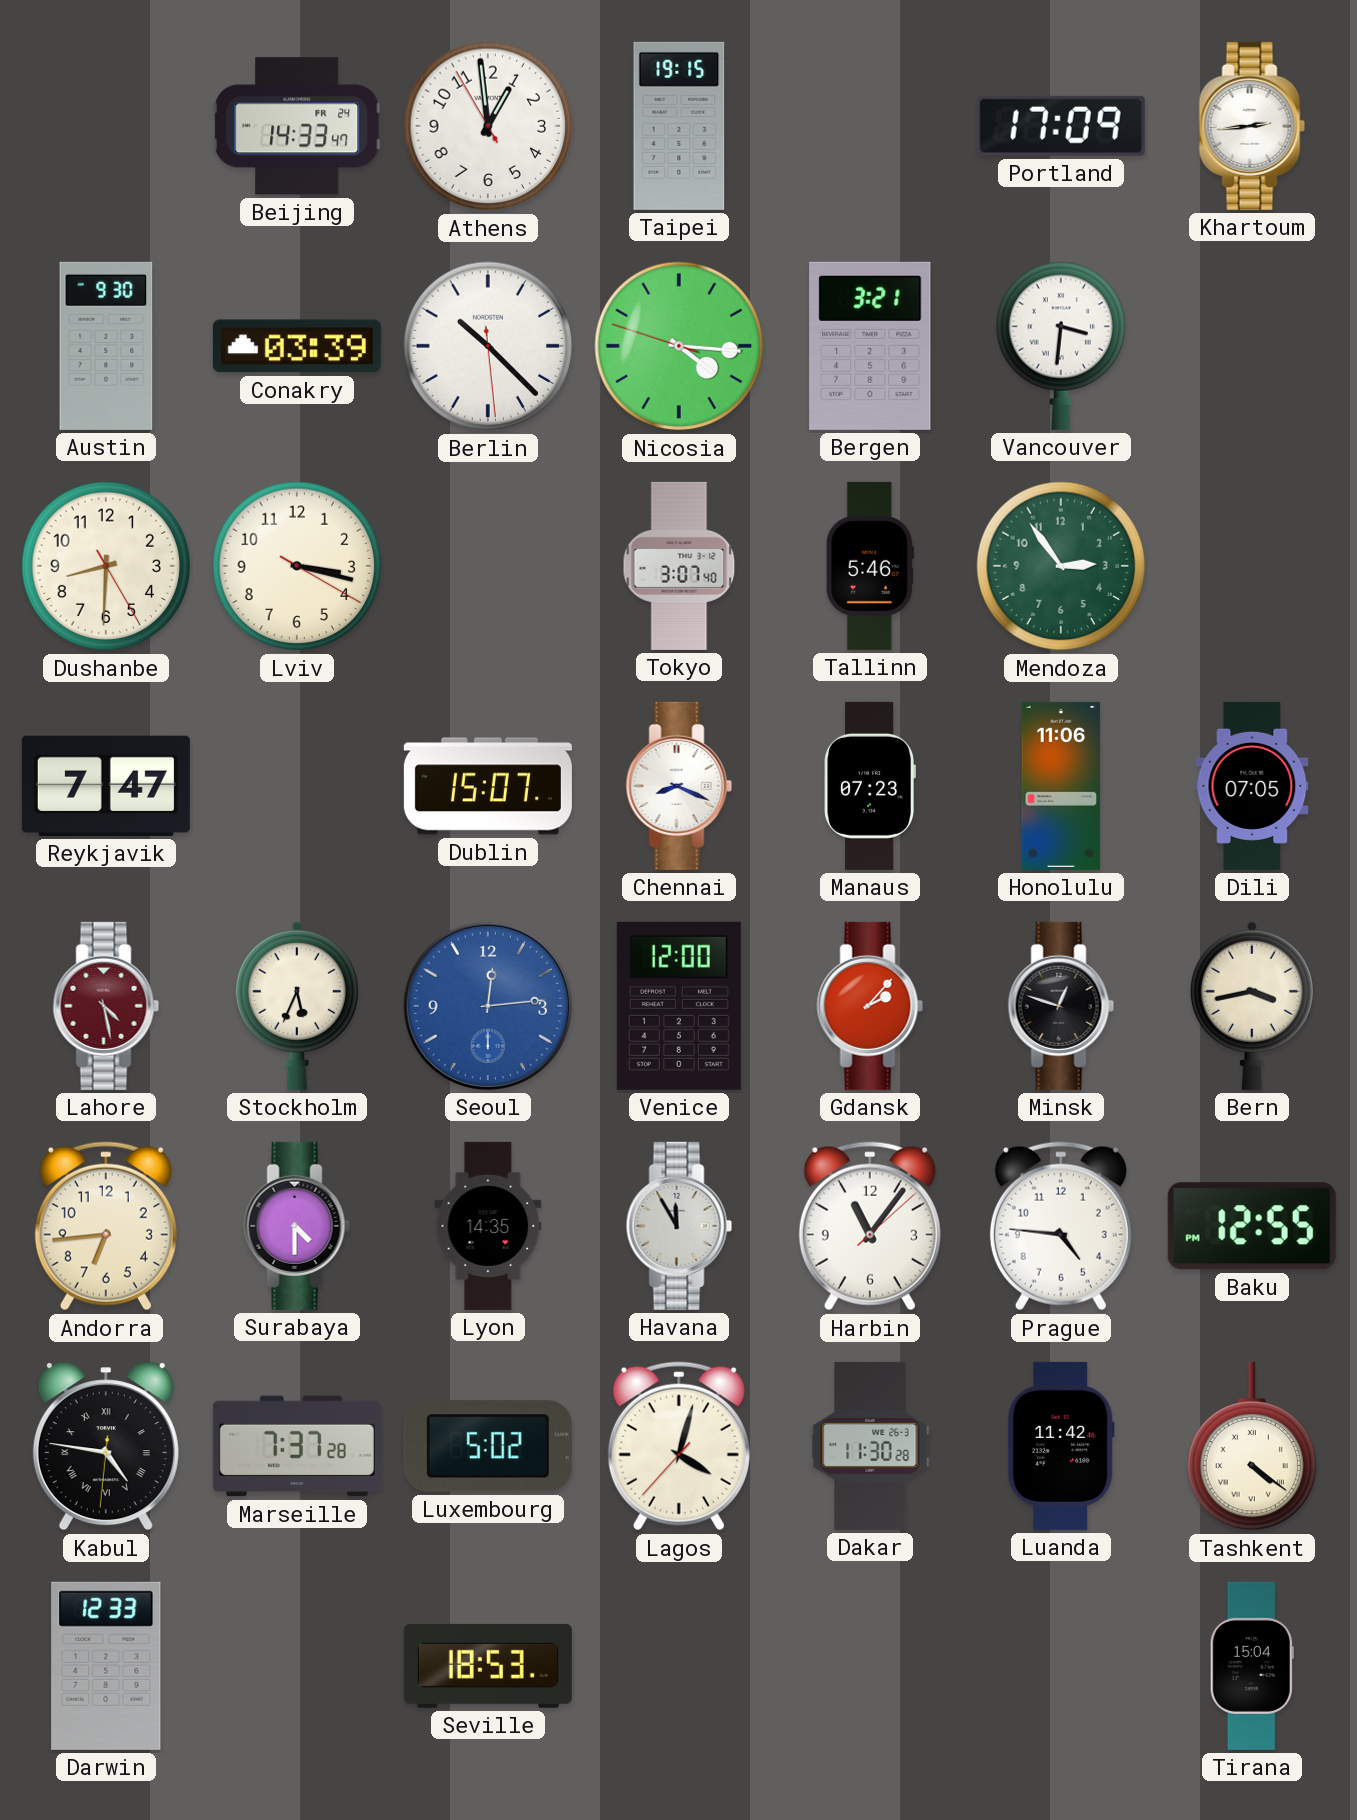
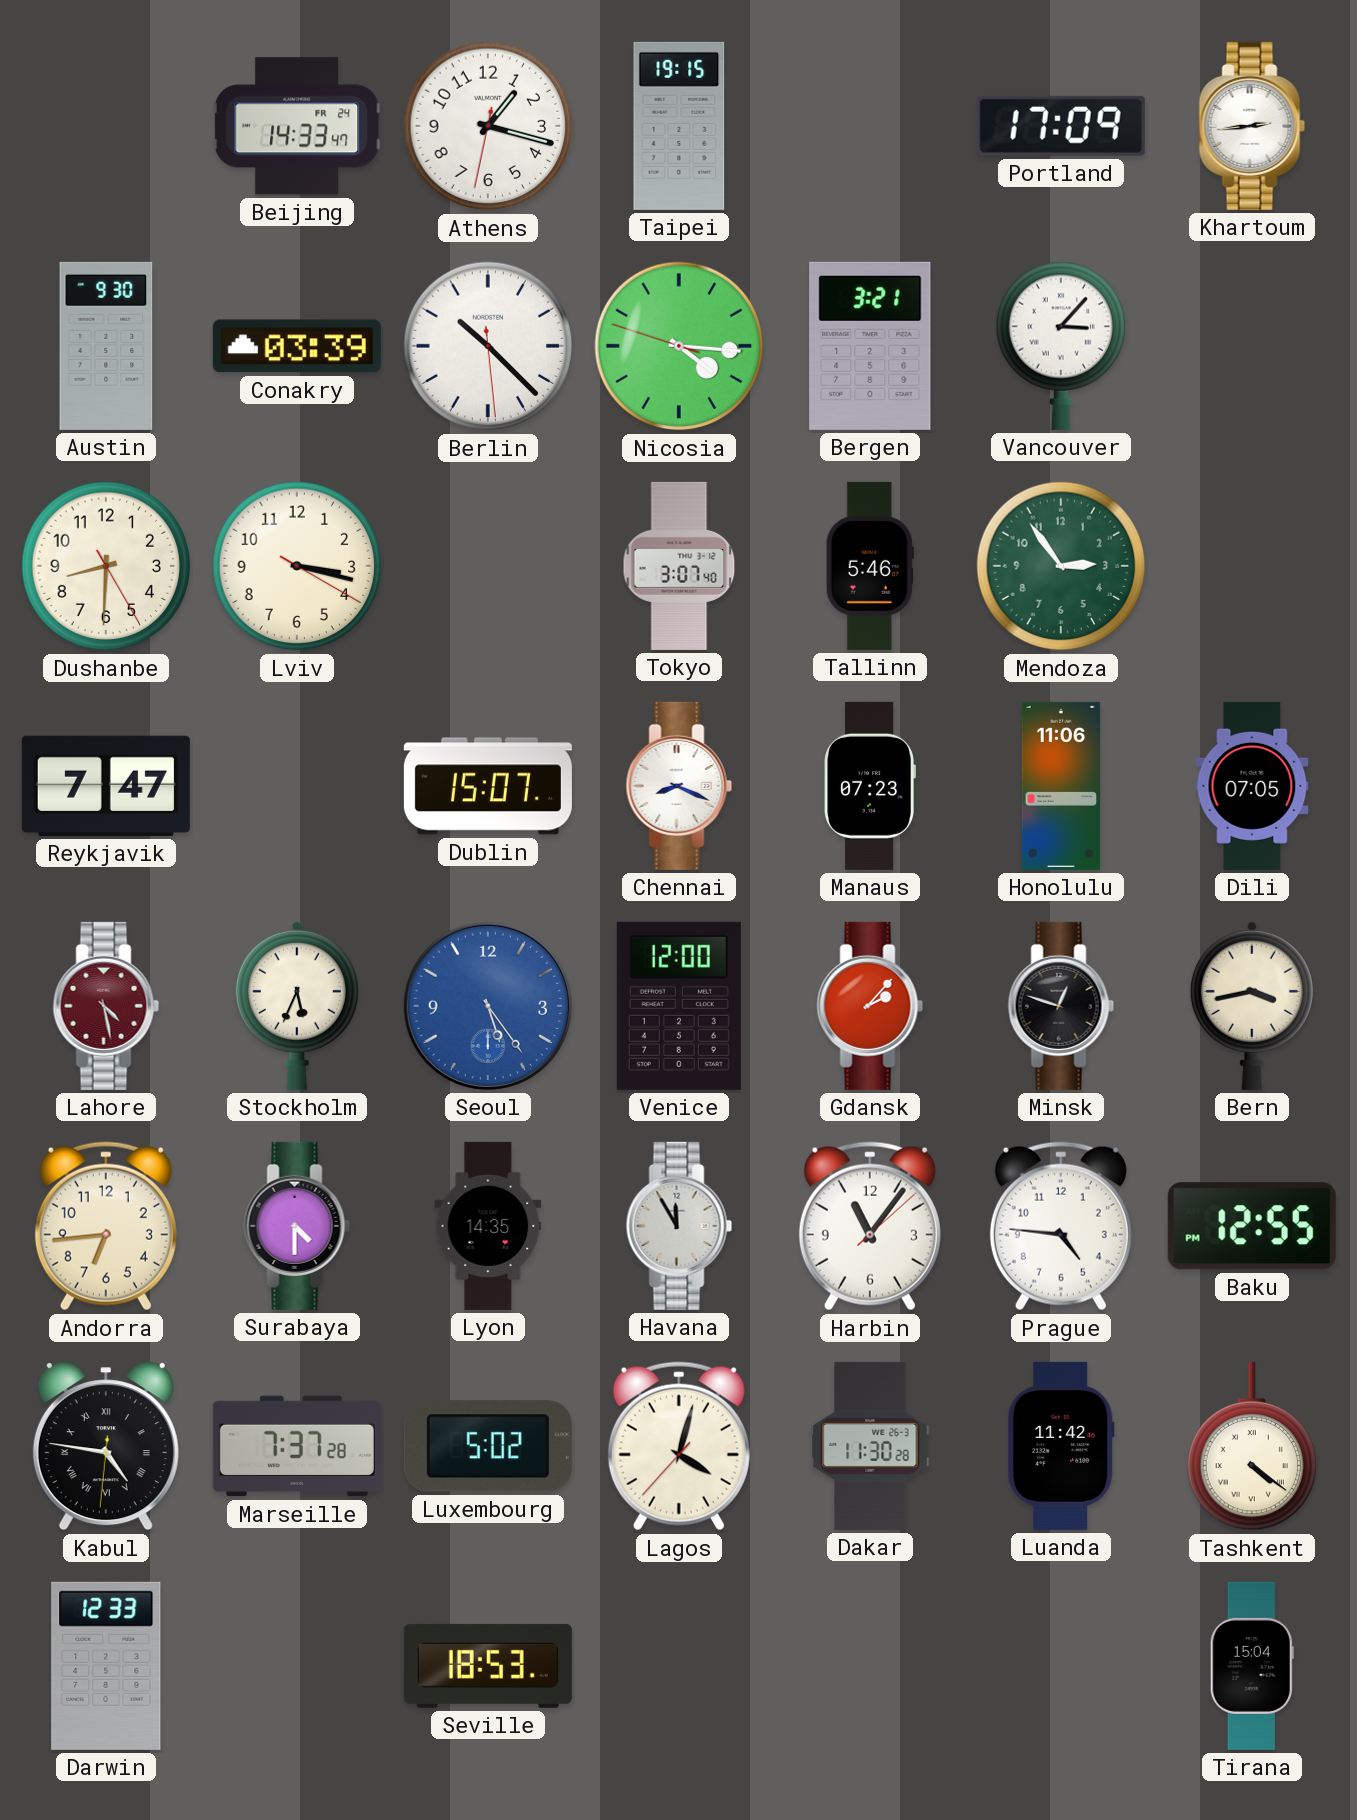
Athens: 12:58 -> 1:17
Vancouver: 3:31 -> 3:07
Seoul: 12:14 -> 5:24
